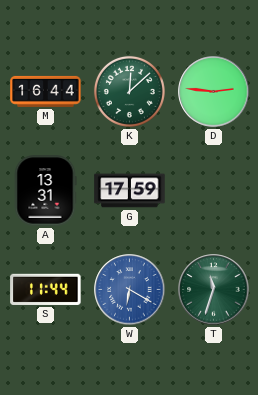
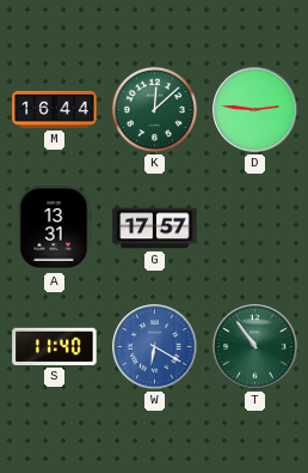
G: 17:59 -> 17:57
S: 11:44 -> 11:40
T: 11:33 -> 10:54
